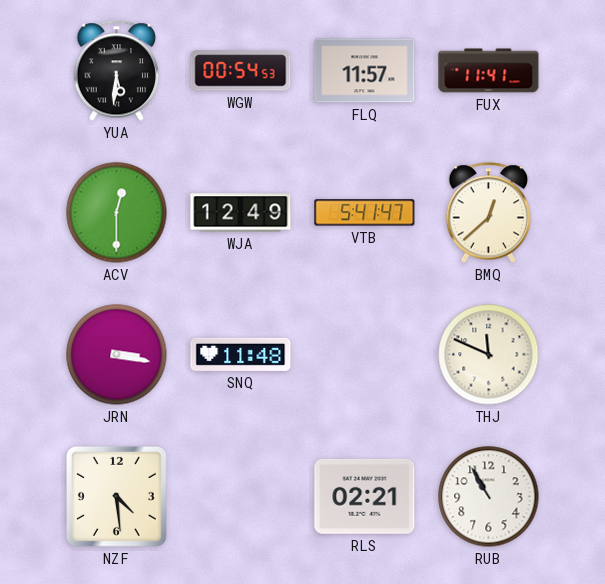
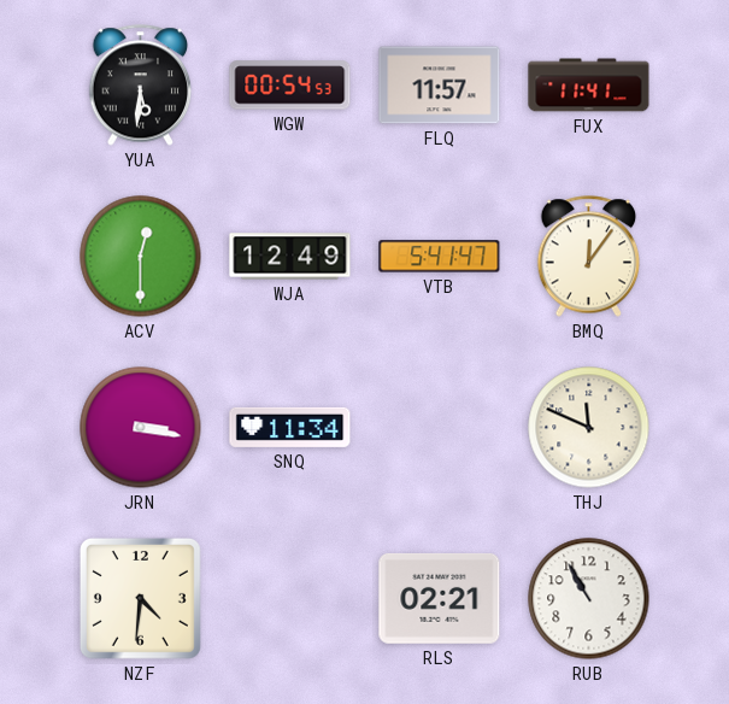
BMQ: 12:38 -> 12:06
SNQ: 11:48 -> 11:34
NZF: 4:29 -> 4:31
